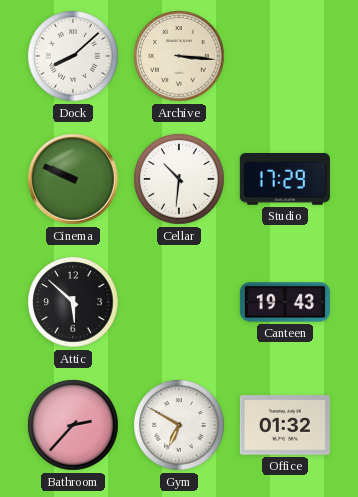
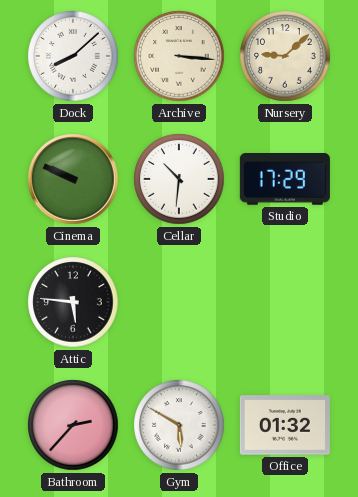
Nursery: none -> 9:08
Attic: 5:52 -> 5:46
Canteen: 19:43 -> none
Gym: 6:50 -> 5:50
